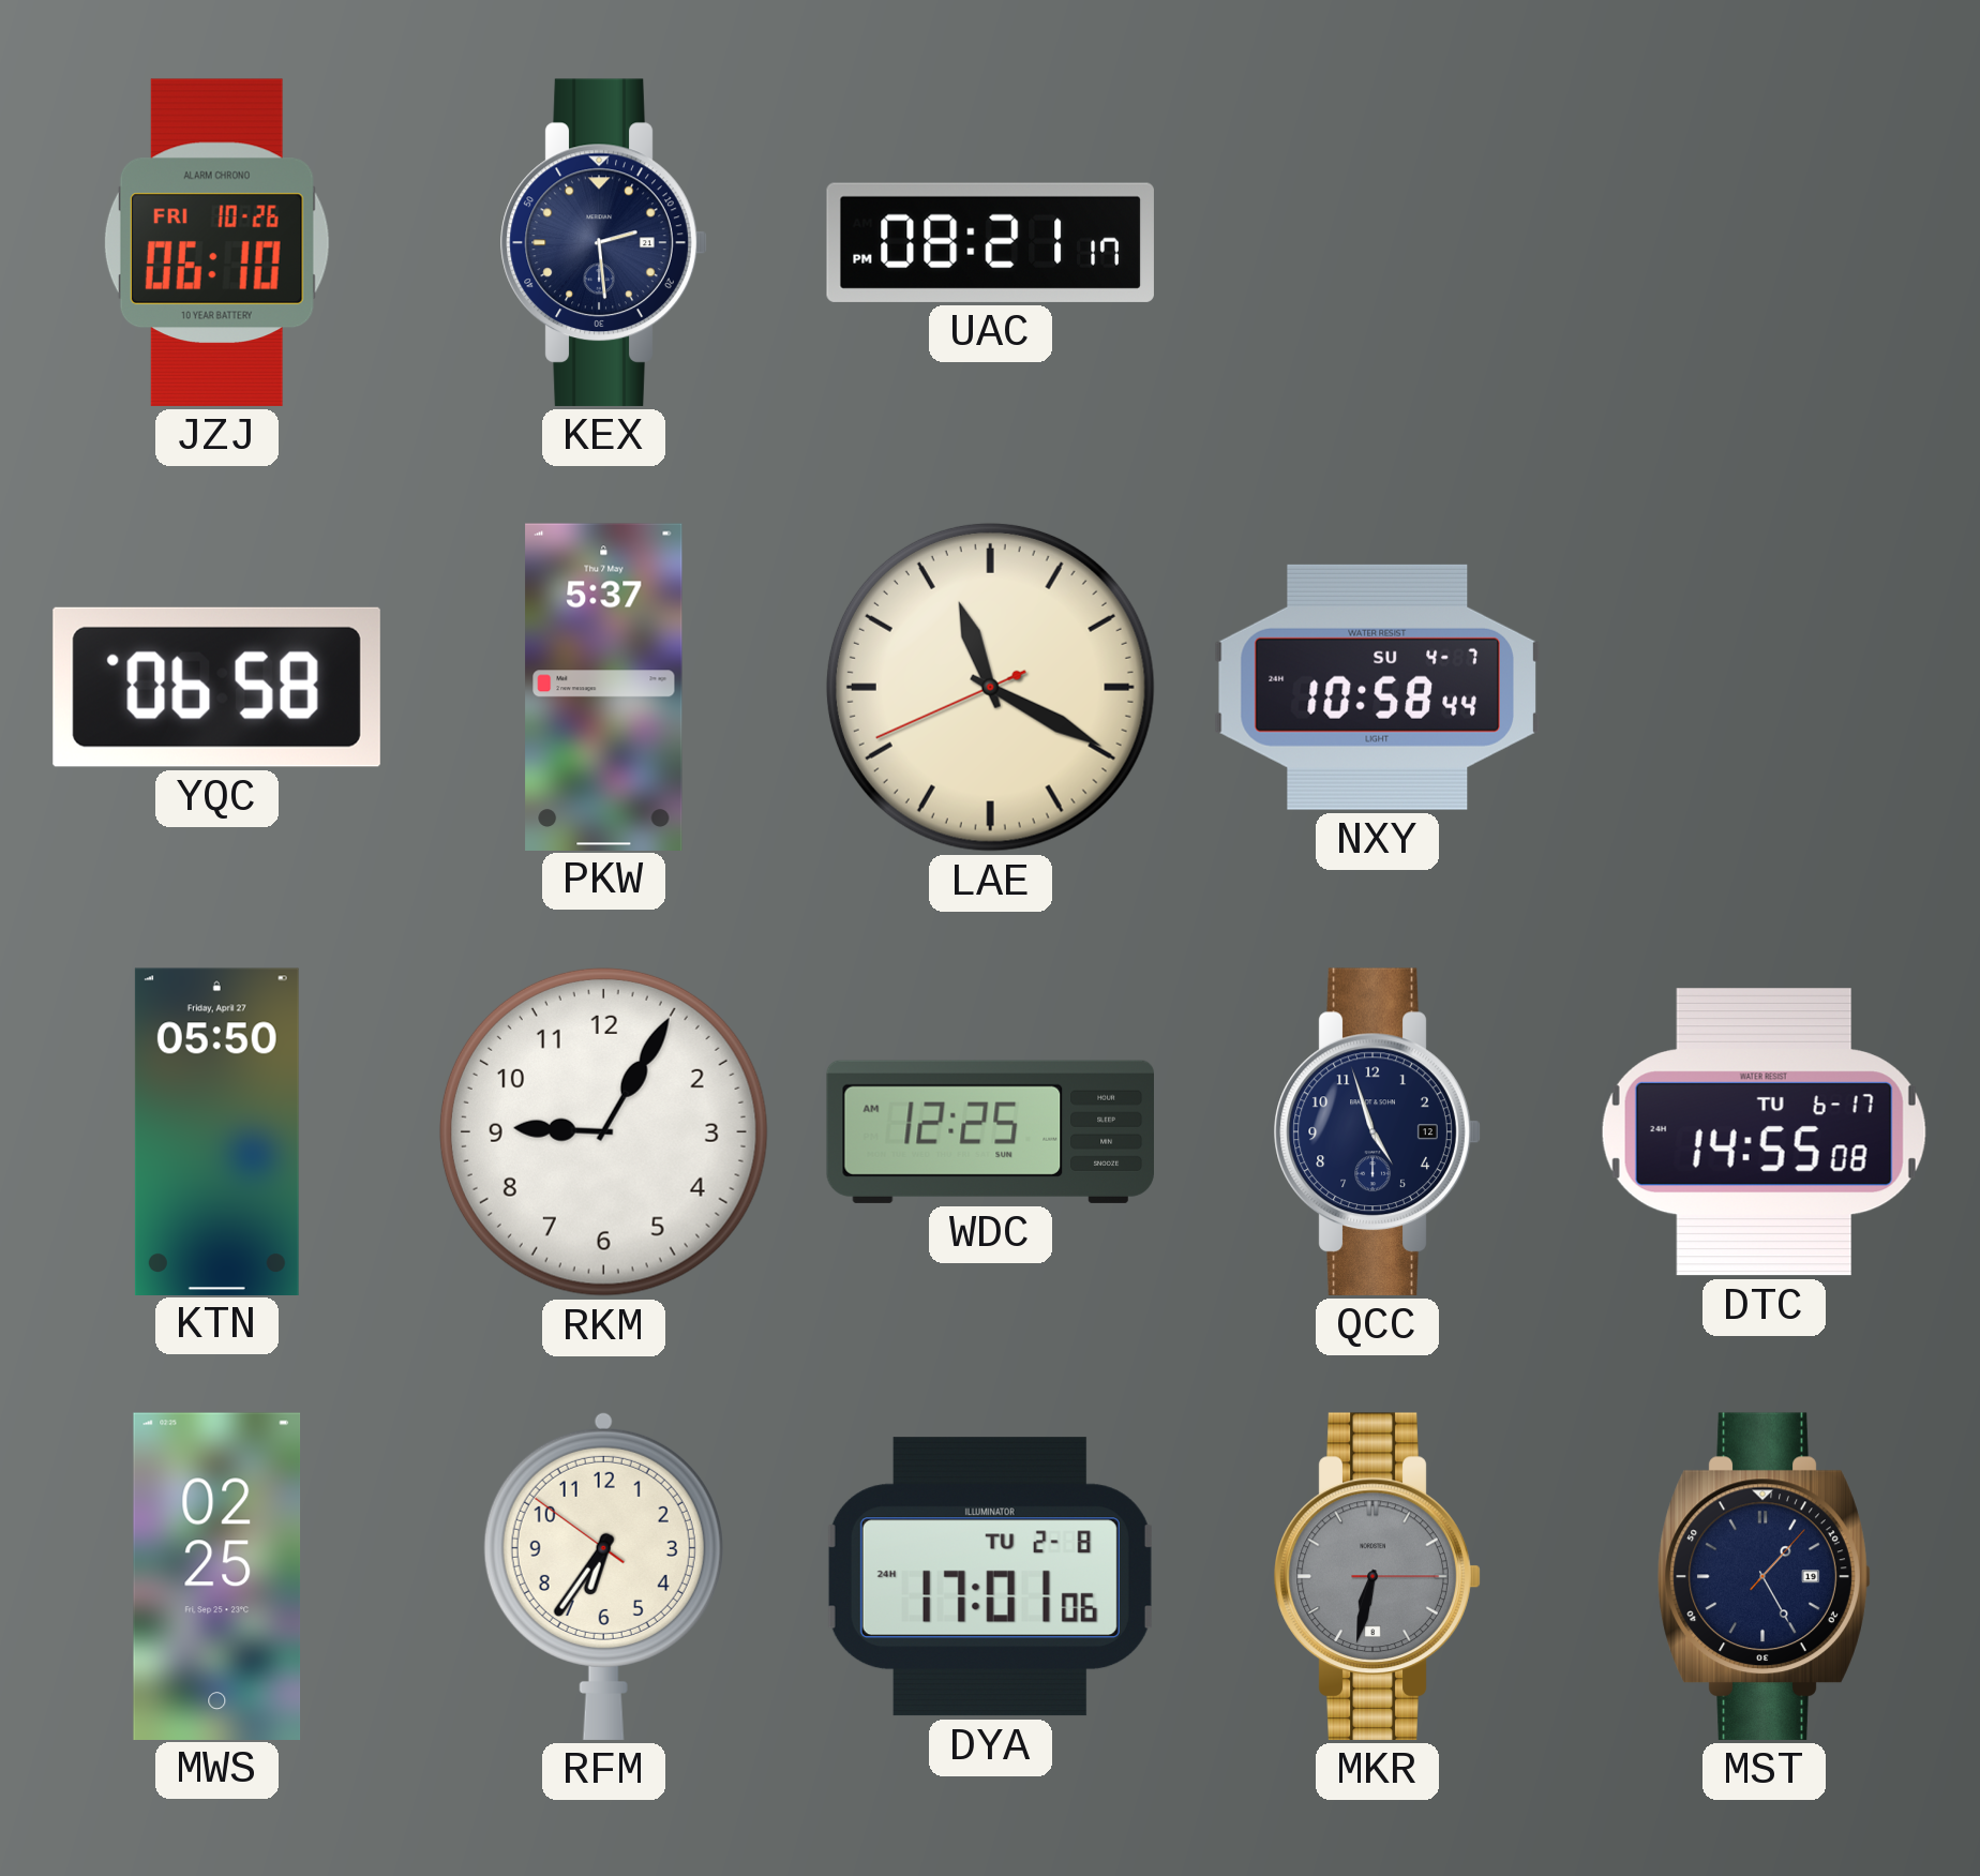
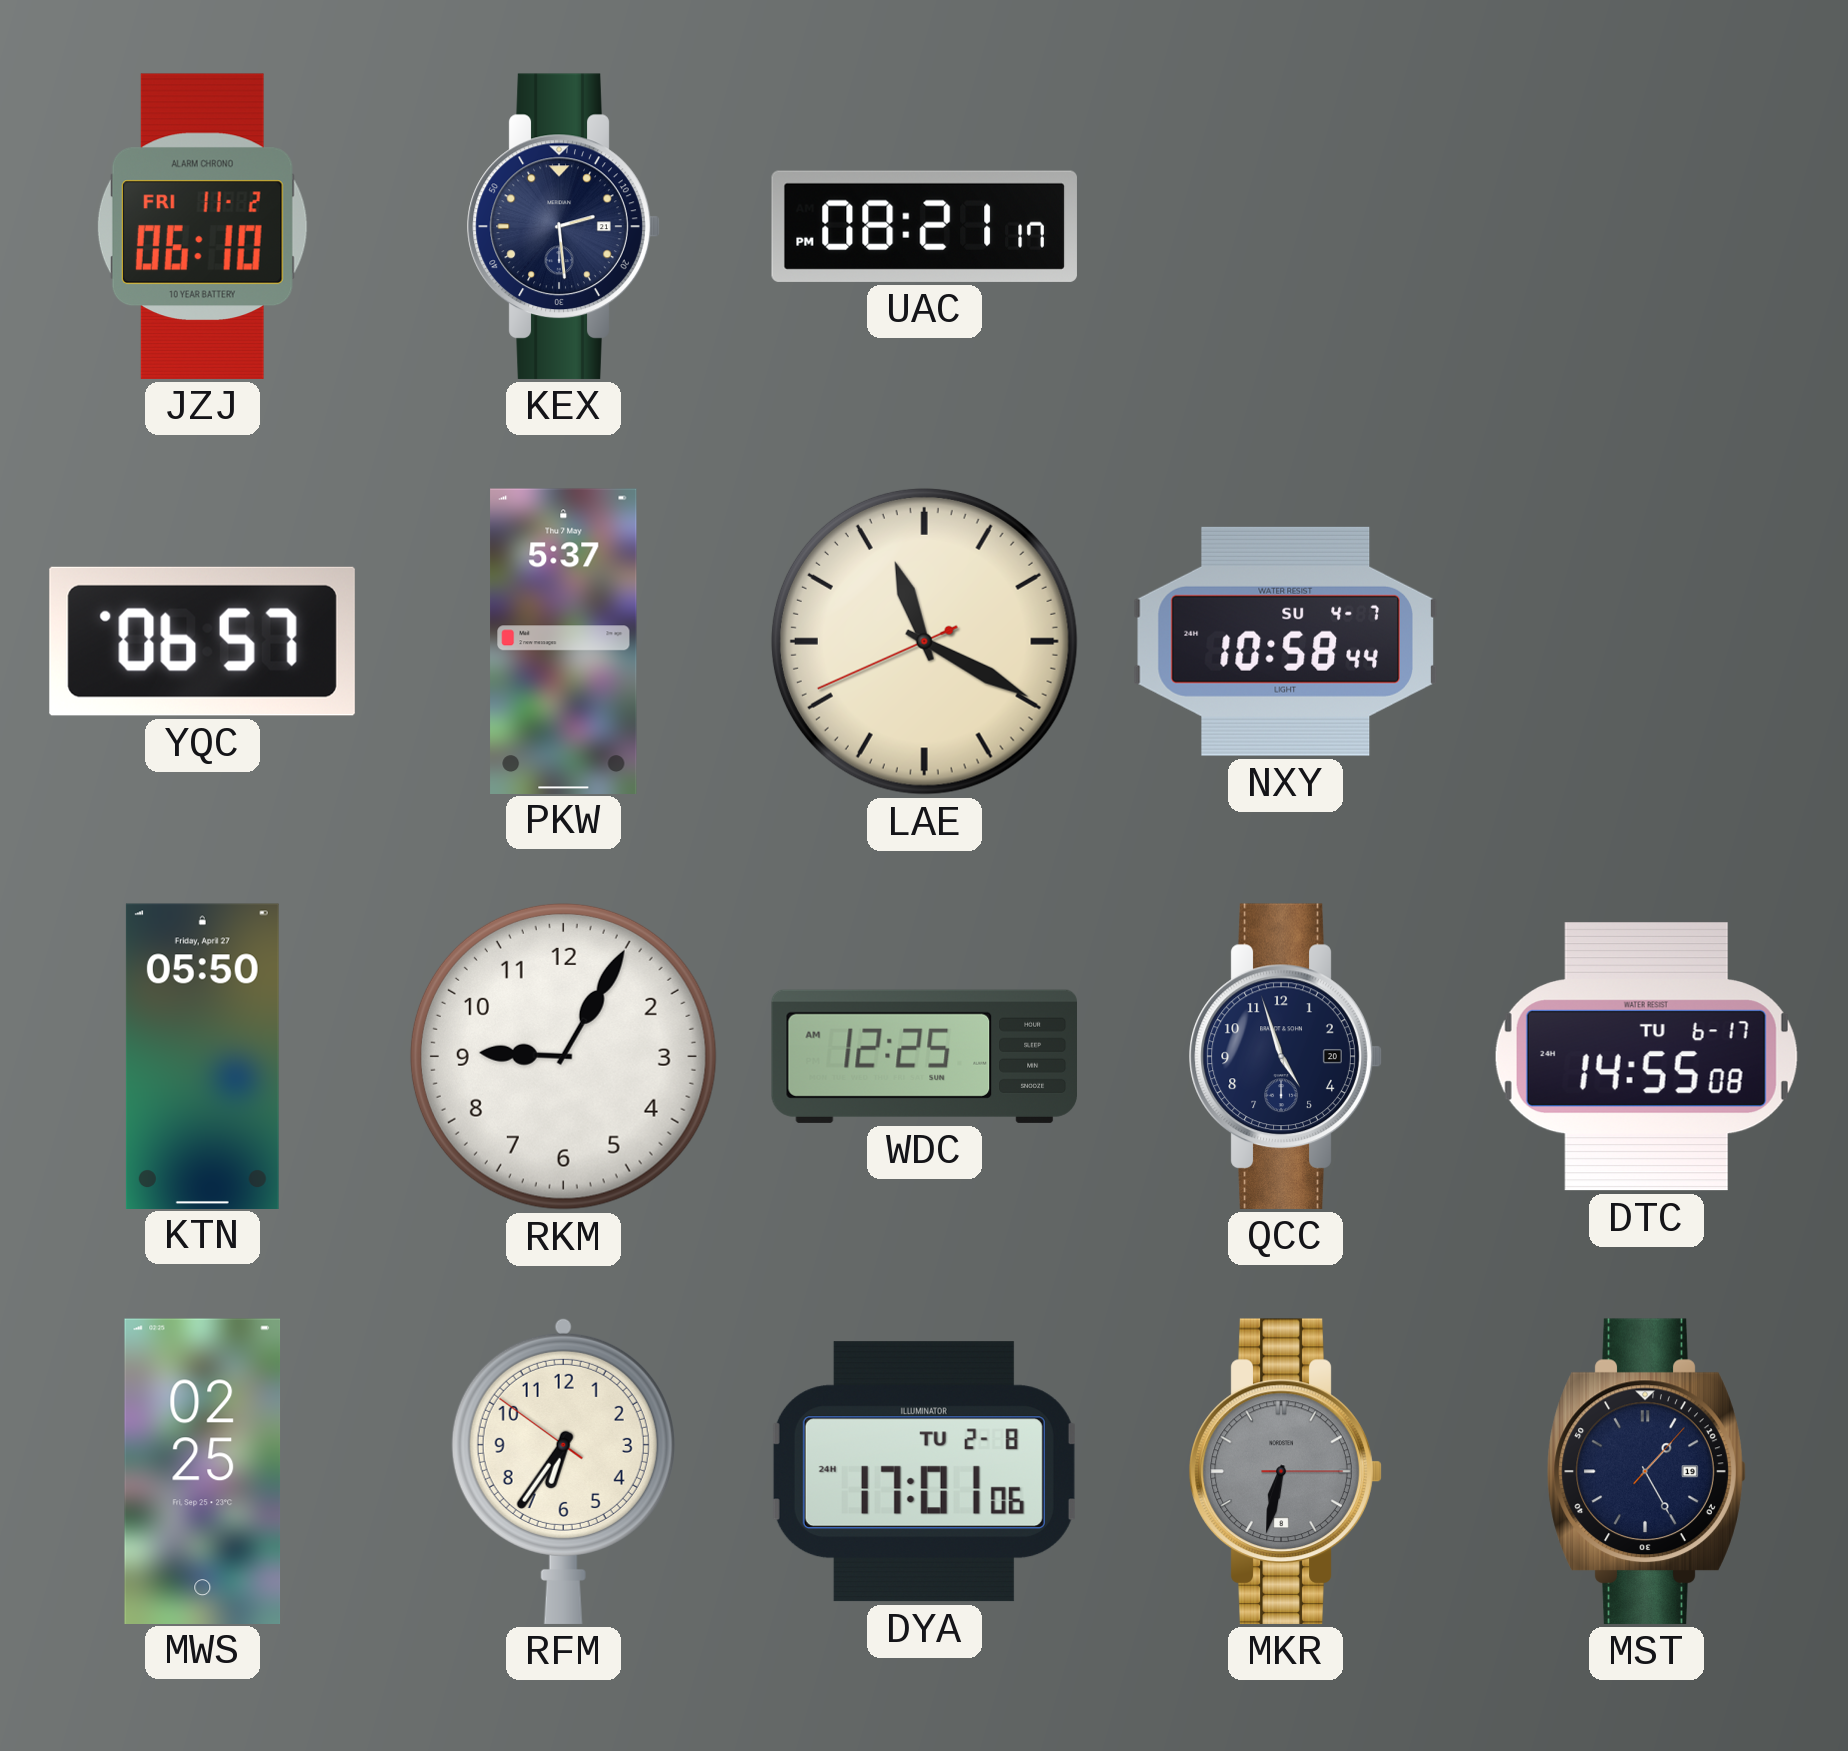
JZJ date: FRI 10-26 -> FRI 11-2
YQC: 06:58 -> 06:57
QCC date: 12 -> 20
